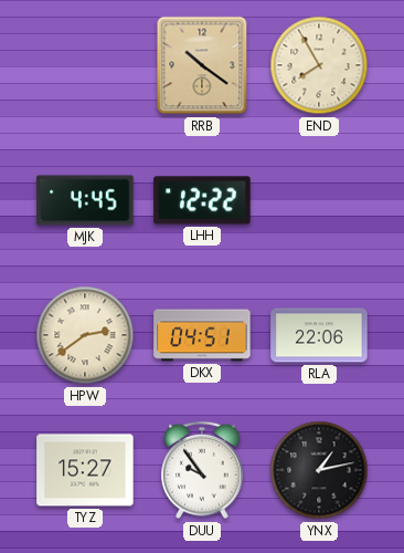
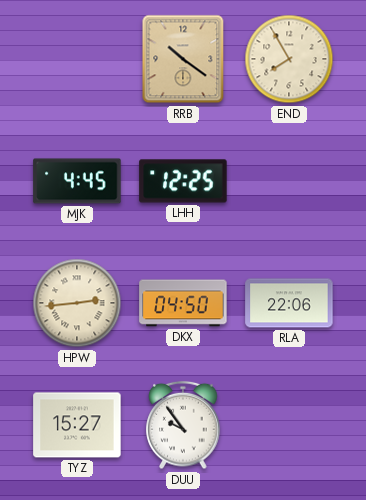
LHH: 12:22 -> 12:25
HPW: 2:39 -> 2:44
DKX: 04:51 -> 04:50
YNX: 1:13 -> none
